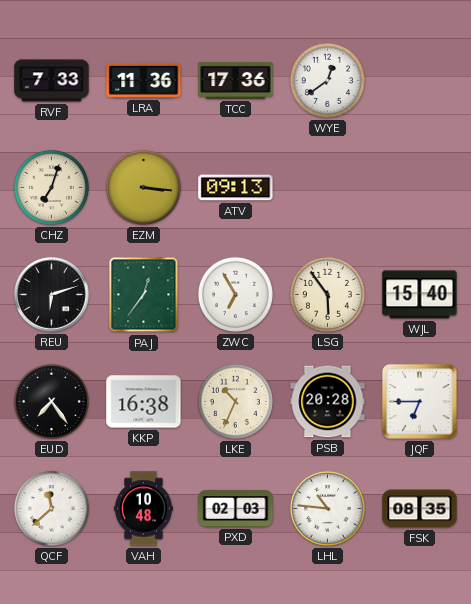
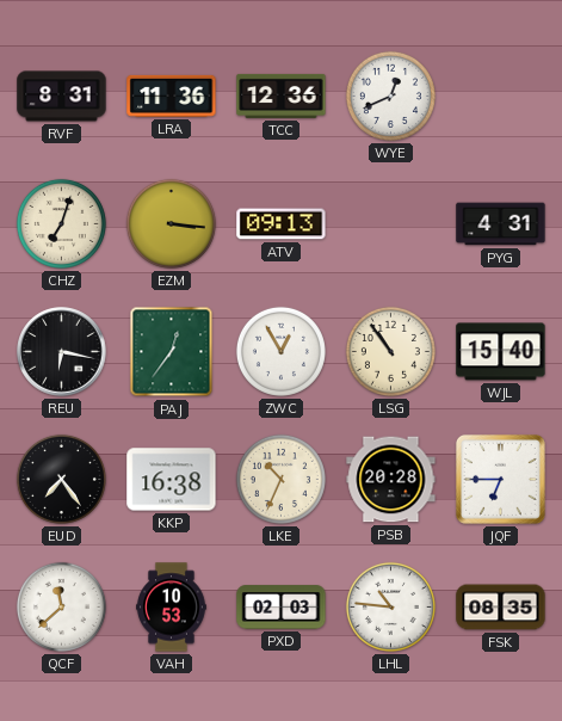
RVF: 7:33 -> 8:31
TCC: 17:36 -> 12:36
WYE: 12:39 -> 12:41
PYG: none -> 4:31
REU: 6:12 -> 6:17
ZWC: 6:55 -> 12:55
LSG: 5:54 -> 10:54
VAH: 10:48 -> 10:53
